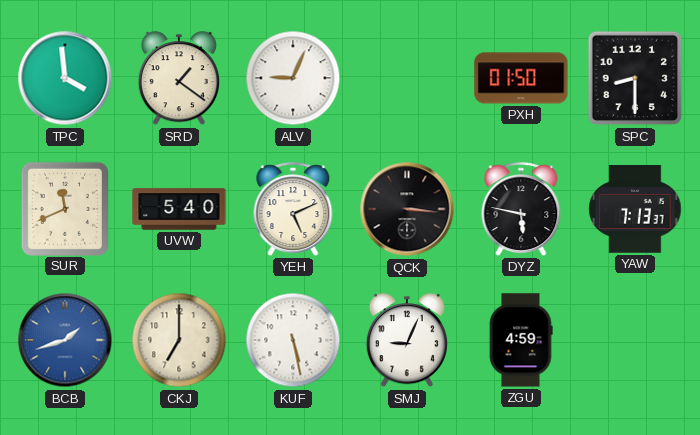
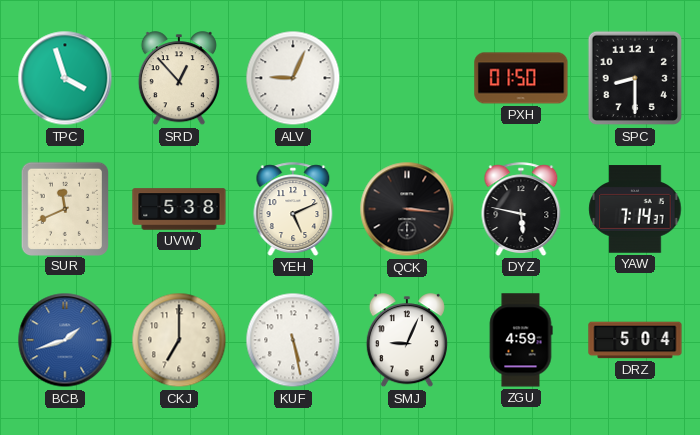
TPC: 3:59 -> 3:57
SRD: 1:21 -> 12:53
UVW: 5:40 -> 5:38
YAW: 7:13 -> 7:14
DRZ: none -> 5:04
